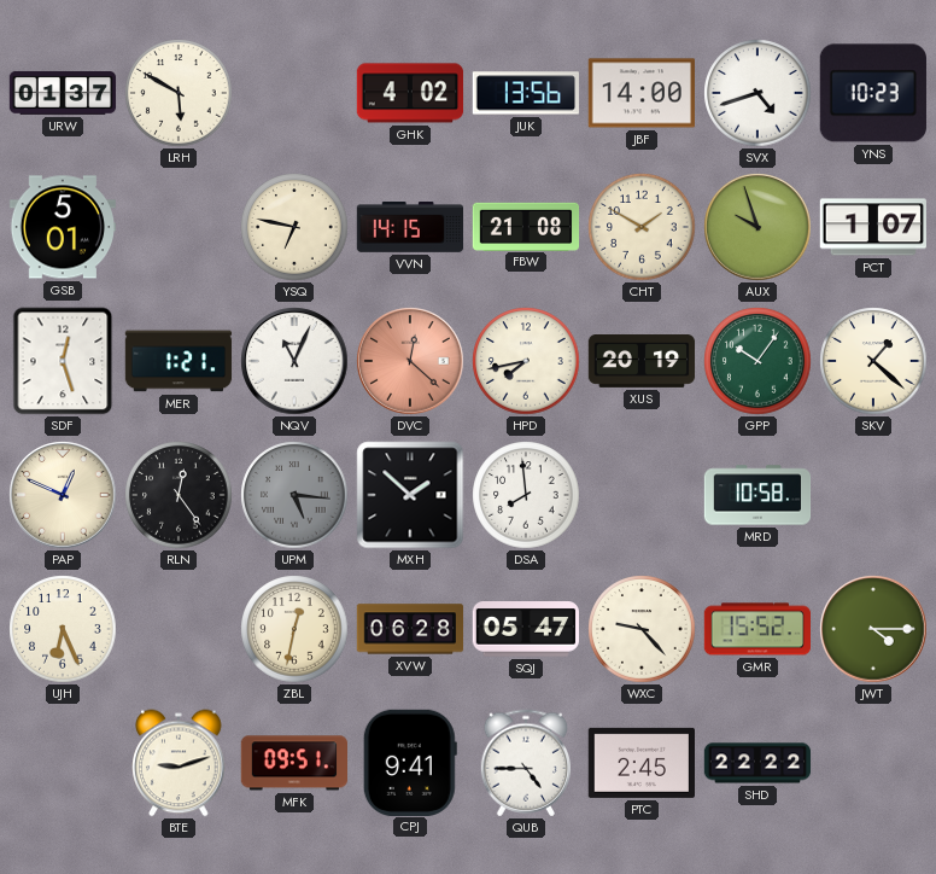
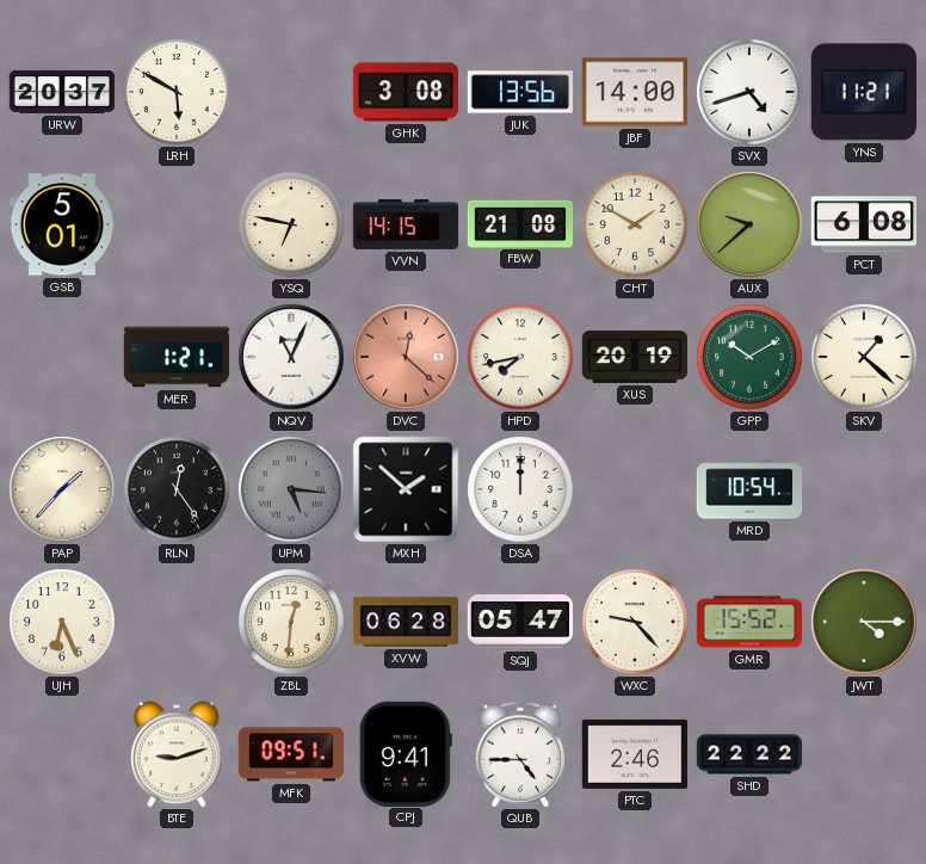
URW: 01:37 -> 20:37
GHK: 4:02 -> 3:08
YNS: 10:23 -> 11:21
AUX: 9:57 -> 9:38
PCT: 1:07 -> 6:08
SDF: 12:27 -> none
GPP: 10:06 -> 10:10
PAP: 12:49 -> 1:37
DSA: 7:59 -> 12:00
MRD: 10:58 -> 10:54
ZBL: 12:32 -> 12:31
PTC: 2:45 -> 2:46
